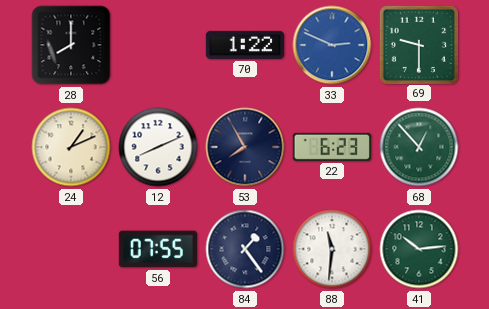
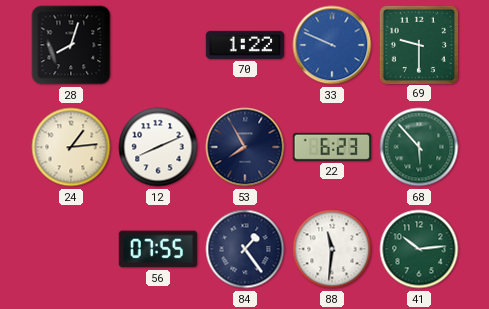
28: 8:00 -> 8:03
33: 2:49 -> 9:49
24: 1:11 -> 1:14
68: 12:53 -> 5:53
